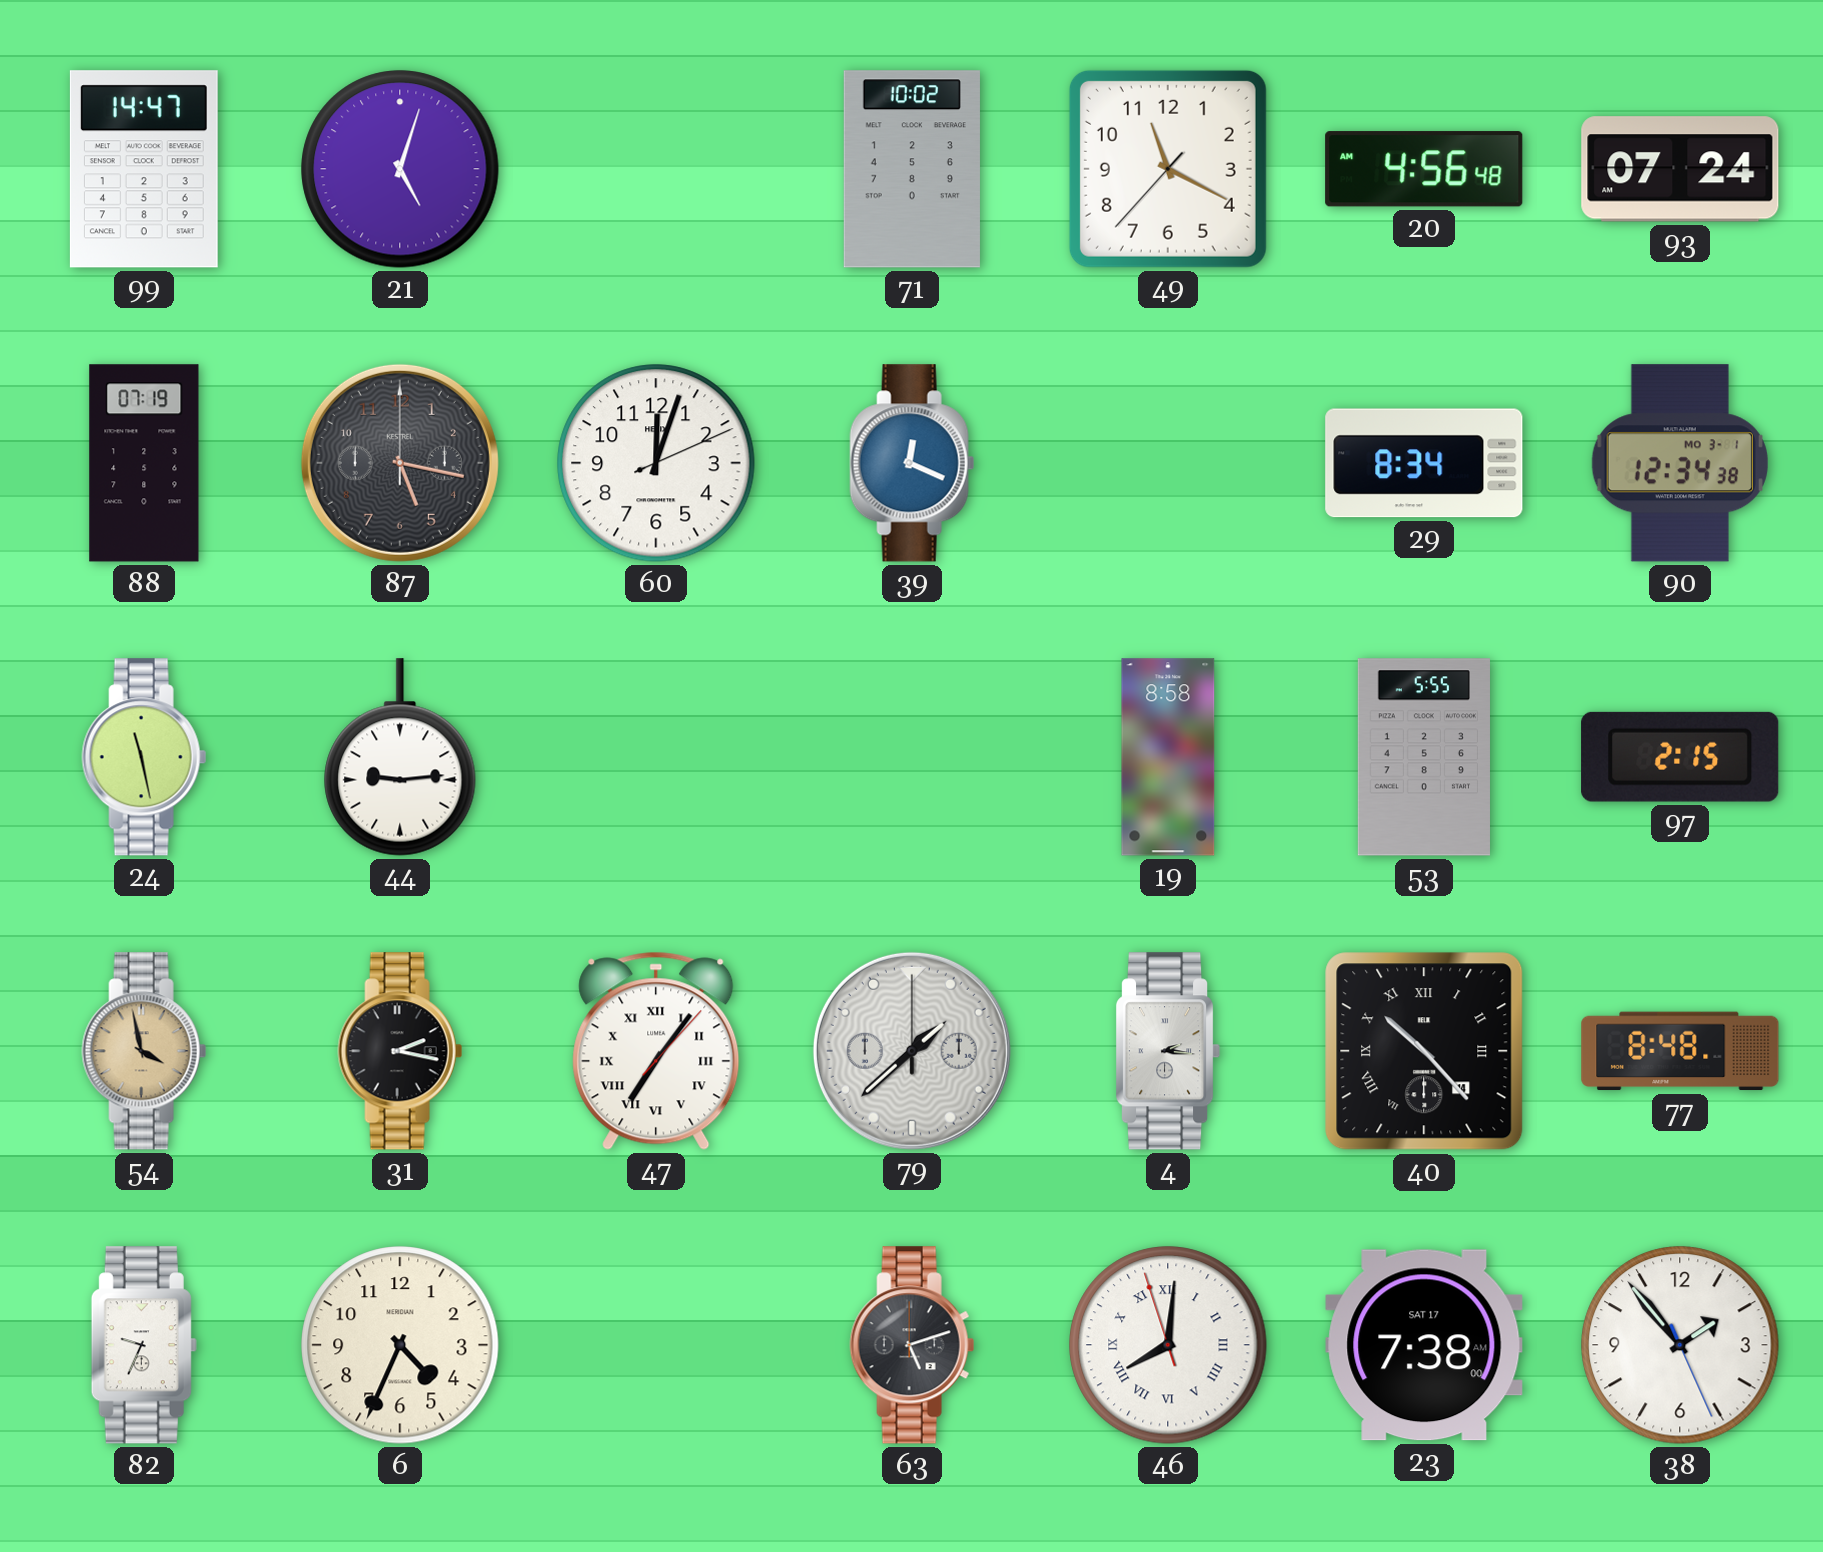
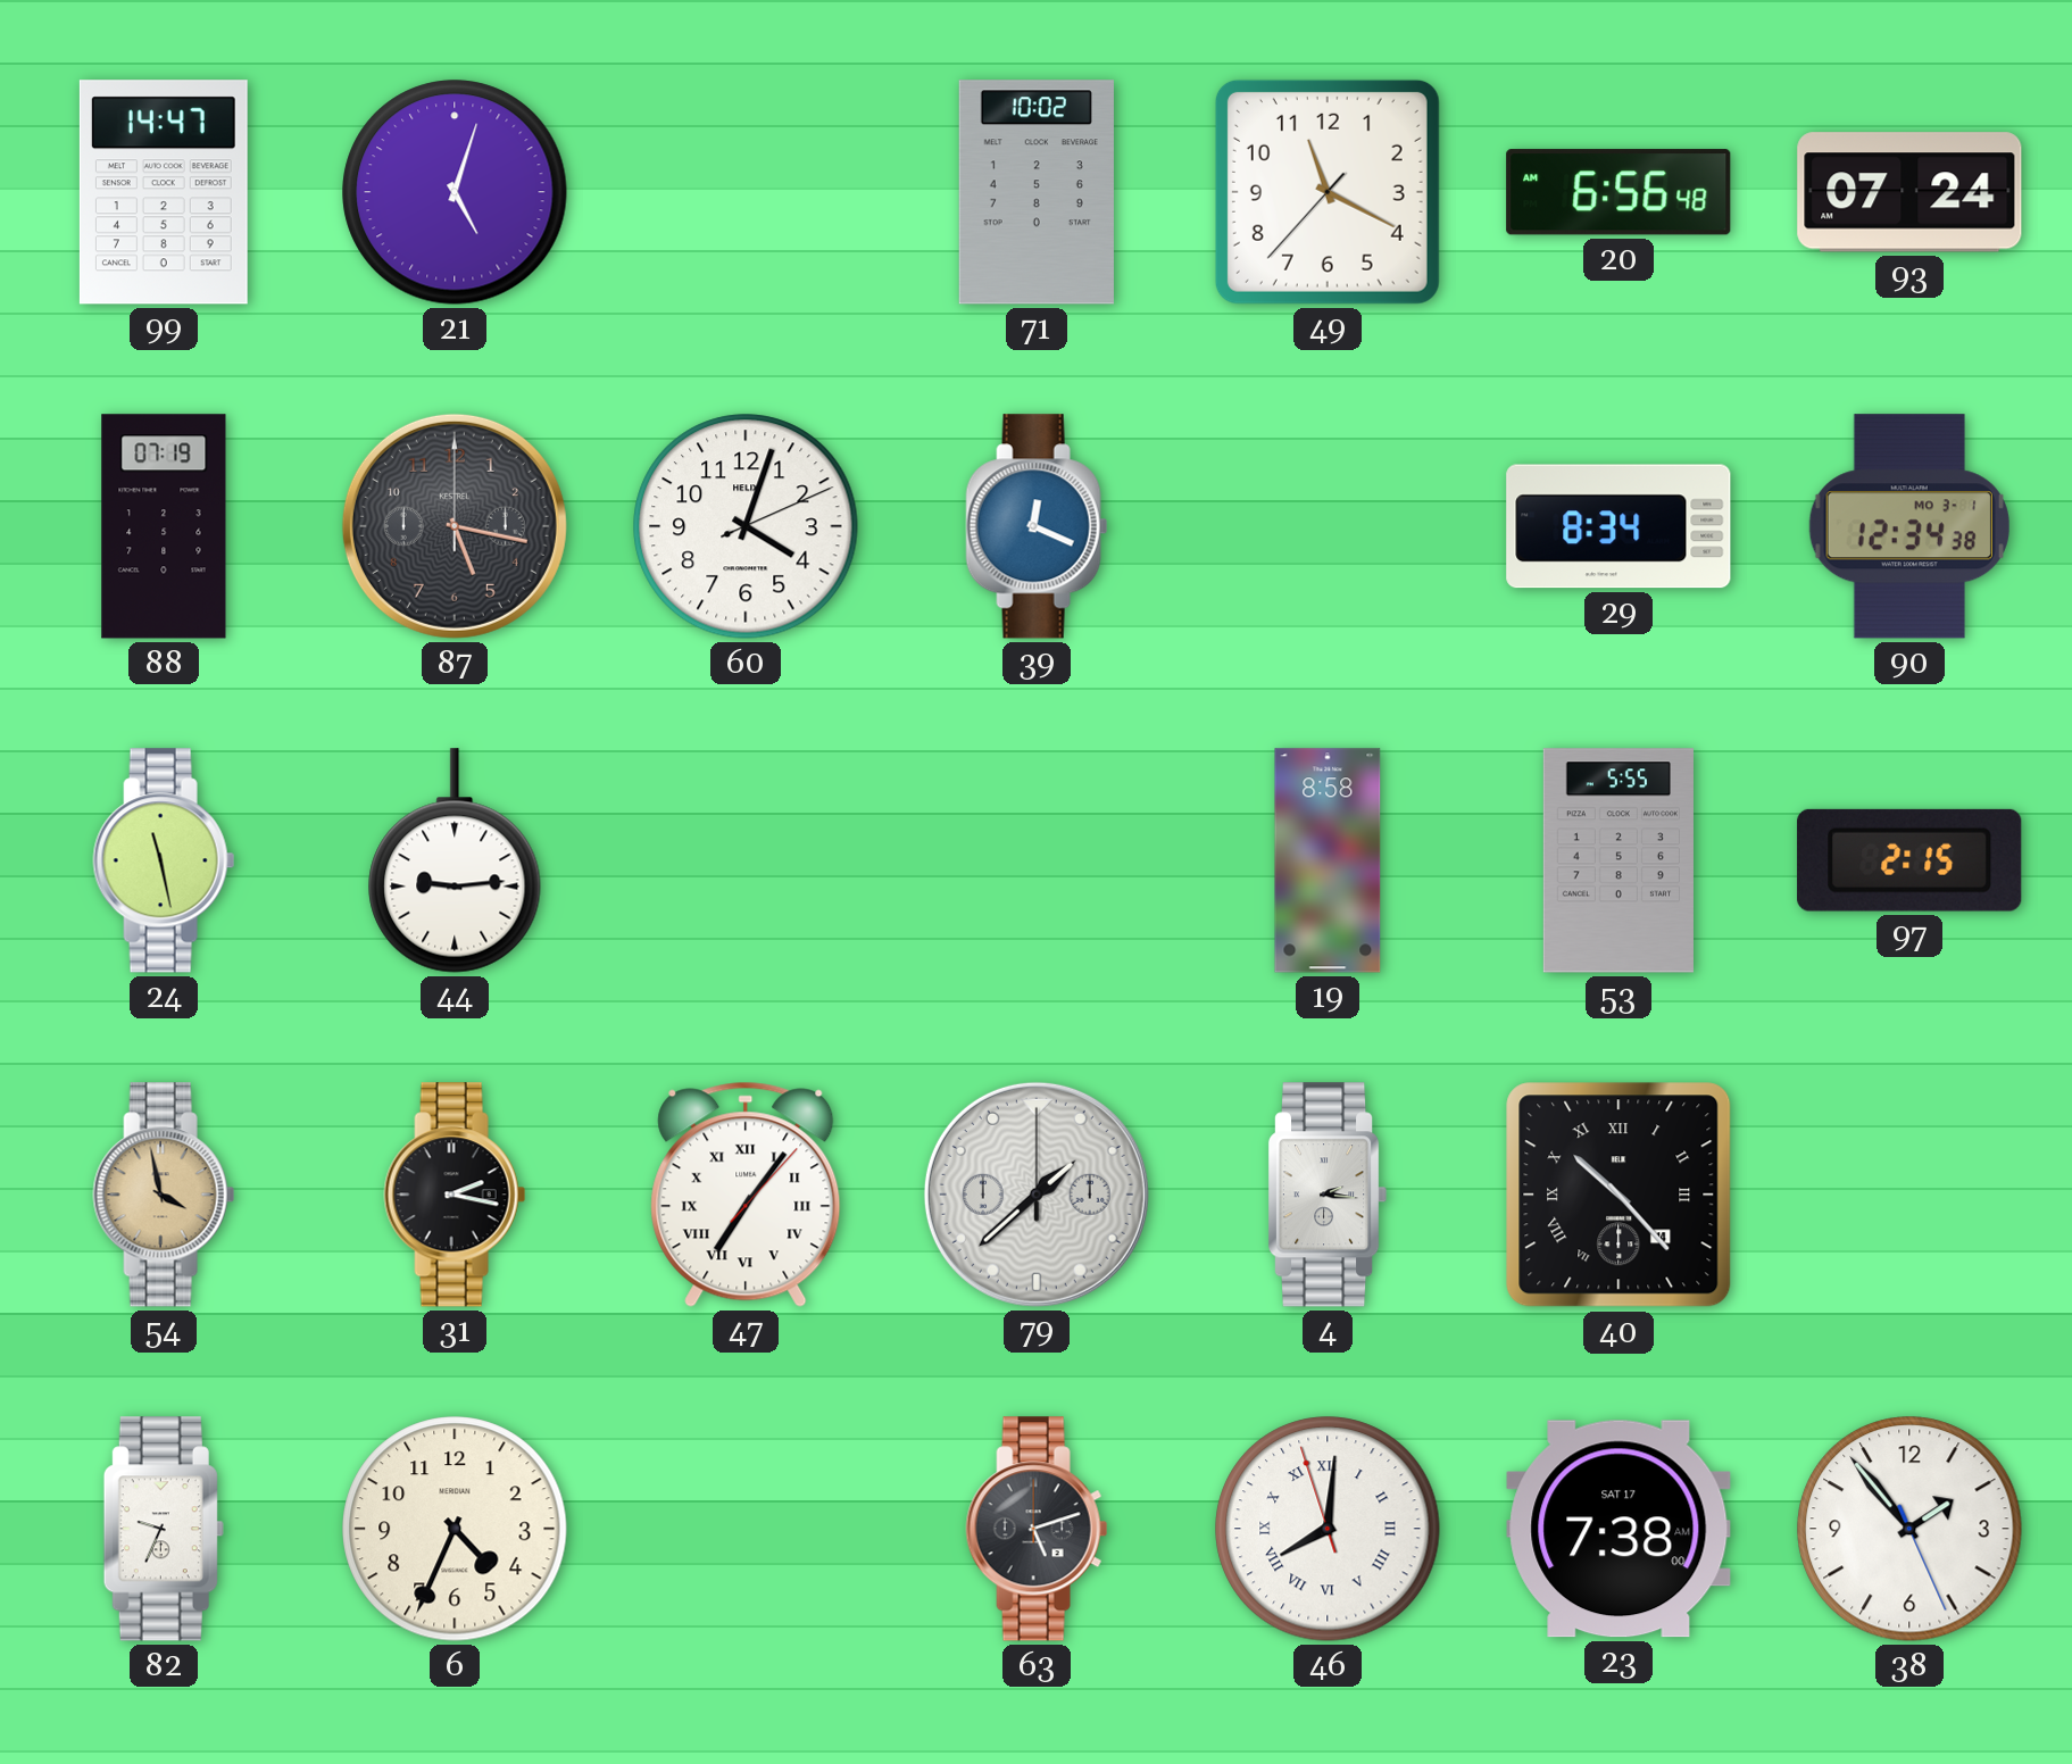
20: 4:56 -> 6:56
60: 12:03 -> 4:03
77: 8:48 -> none
